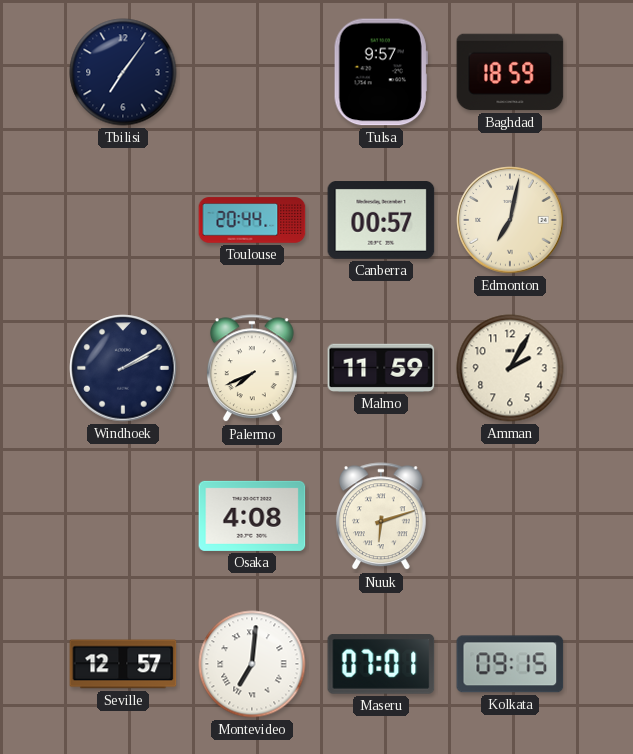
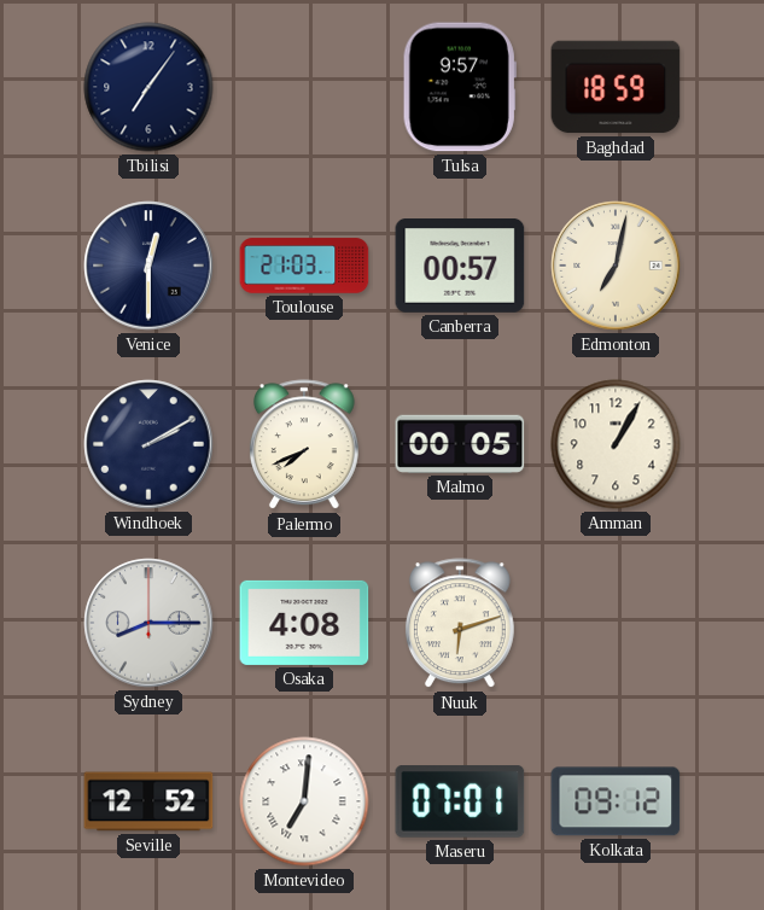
Venice: none -> 12:30
Toulouse: 20:44 -> 21:03
Malmo: 11:59 -> 00:05
Amman: 2:05 -> 1:05
Sydney: none -> 8:15
Seville: 12:57 -> 12:52
Kolkata: 09:15 -> 09:12
